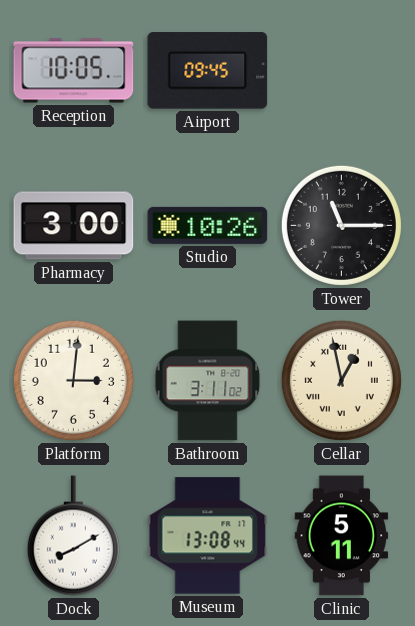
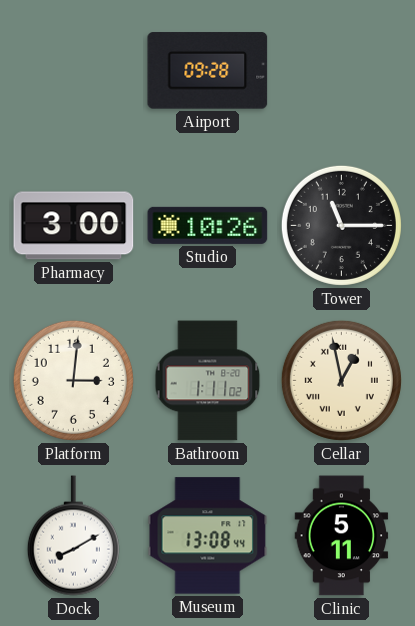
Reception: 10:05 -> none
Airport: 09:45 -> 09:28
Bathroom: 3:11 -> 1:11
